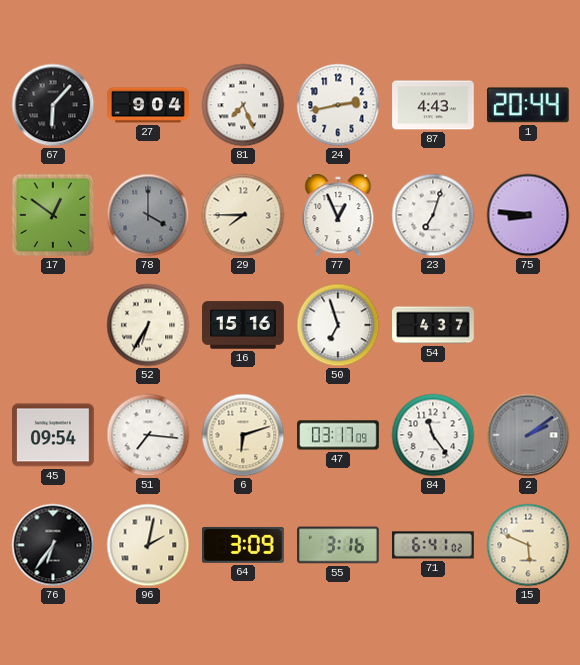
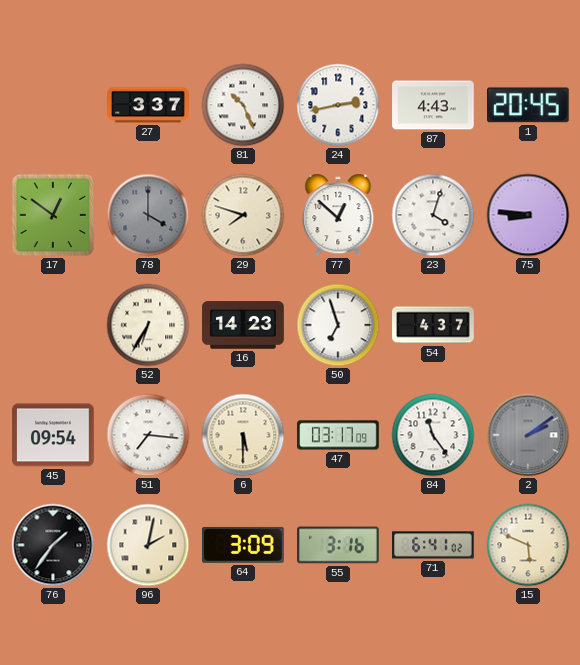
67: 6:07 -> none
27: 9:04 -> 3:37
81: 7:26 -> 10:26
1: 20:44 -> 20:45
29: 7:45 -> 7:48
77: 12:56 -> 12:52
23: 7:03 -> 4:03
16: 15:16 -> 14:23
6: 6:12 -> 5:30
76: 6:36 -> 1:36
